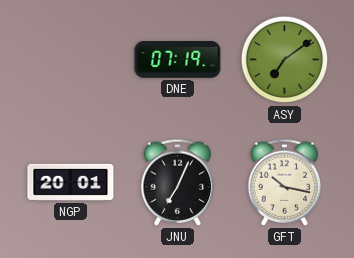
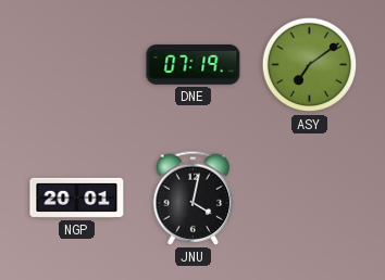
JNU: 7:04 -> 4:02
GFT: 10:17 -> none
